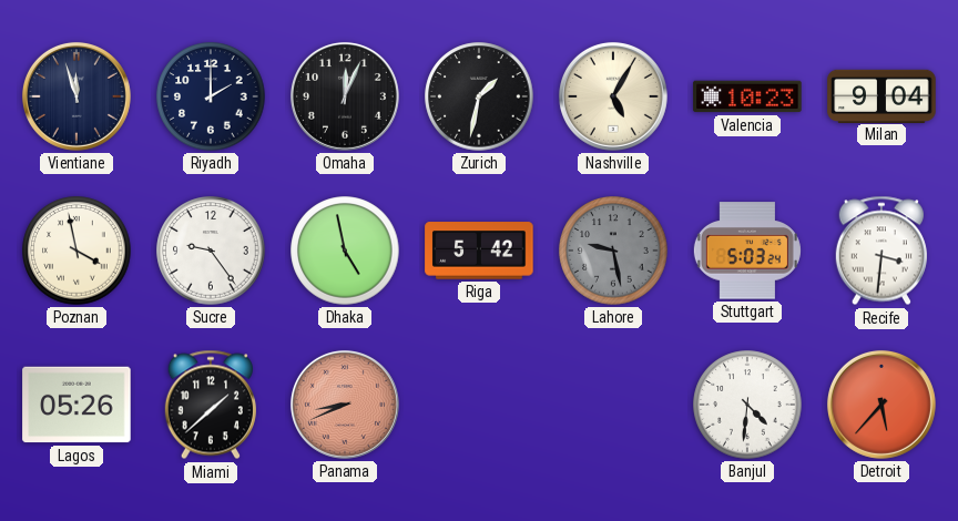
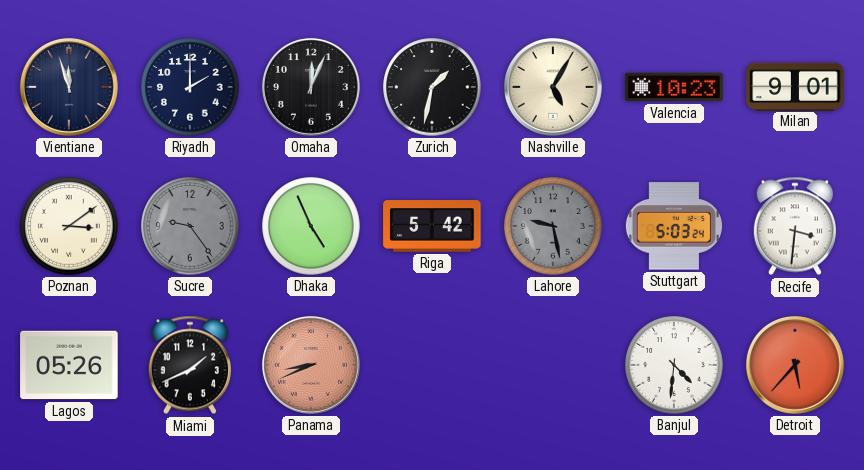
Milan: 9:04 -> 9:01
Poznan: 3:58 -> 3:09
Sucre dial: white -> grey
Dhaka: 4:58 -> 4:56
Miami: 1:38 -> 1:41
